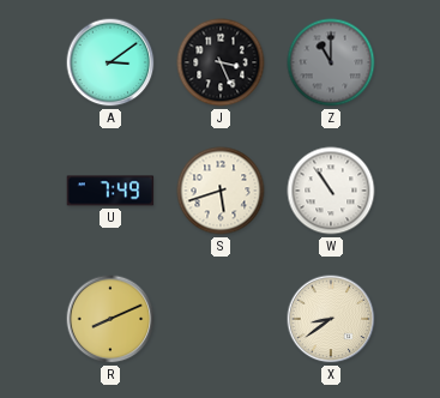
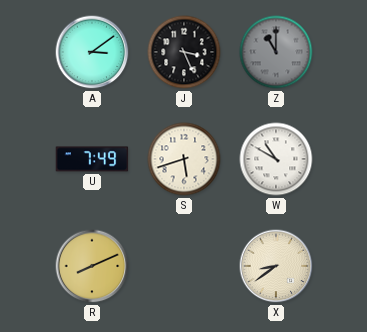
W: 10:54 -> 10:50
